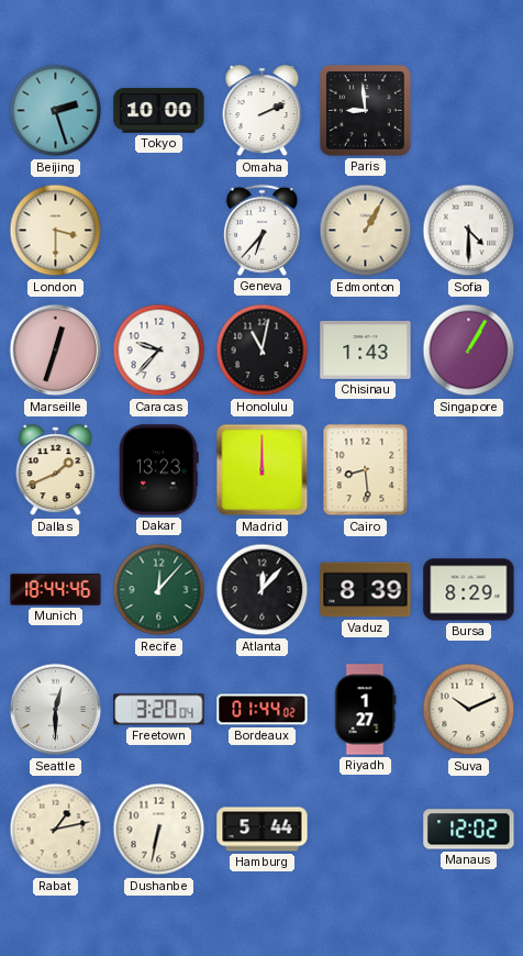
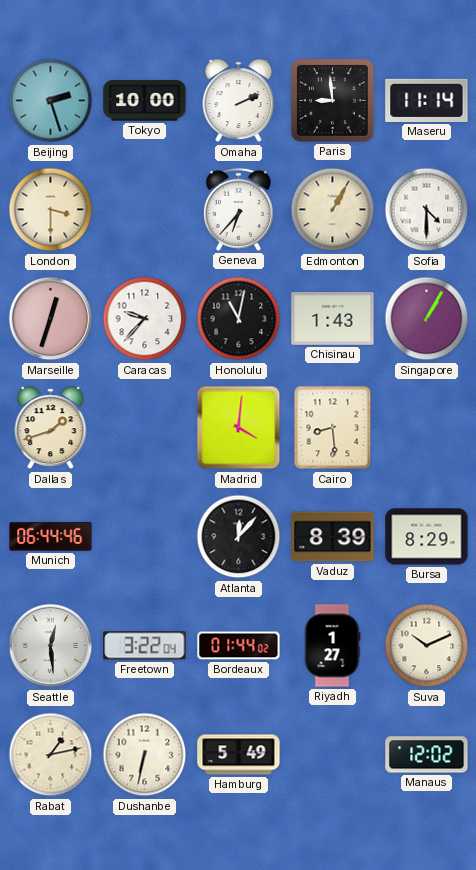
Maseru: none -> 11:14
Dallas: 1:41 -> 1:42
Dakar: 13:23 -> none
Madrid: 12:00 -> 4:01
Munich: 18:44 -> 06:44
Recife: 12:07 -> none
Seattle: 12:30 -> 12:29
Freetown: 3:20 -> 3:22
Hamburg: 5:44 -> 5:49
